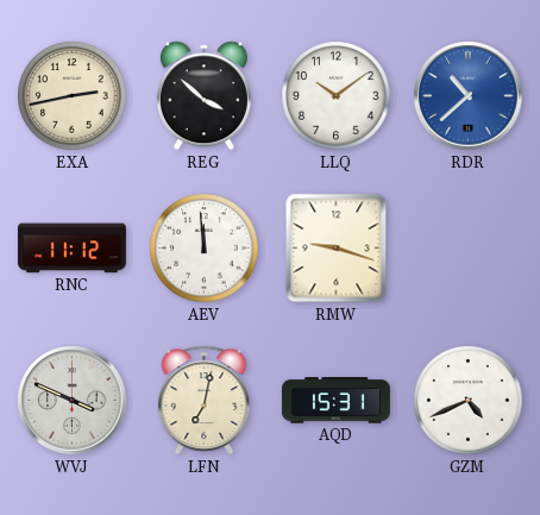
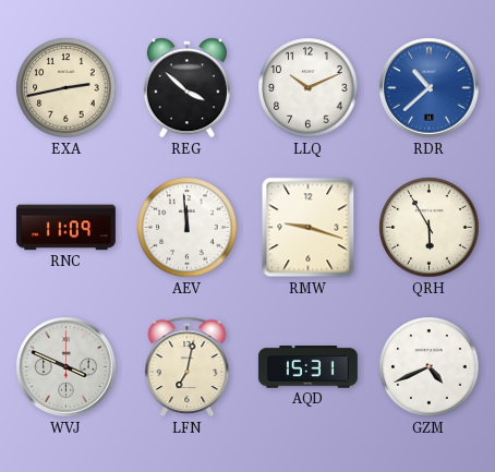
LLQ: 10:09 -> 10:11
RNC: 11:12 -> 11:09
QRH: none -> 5:55
